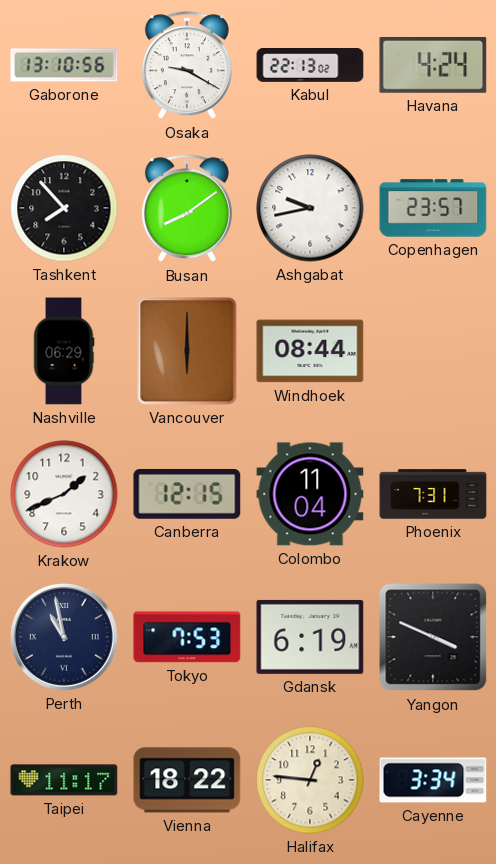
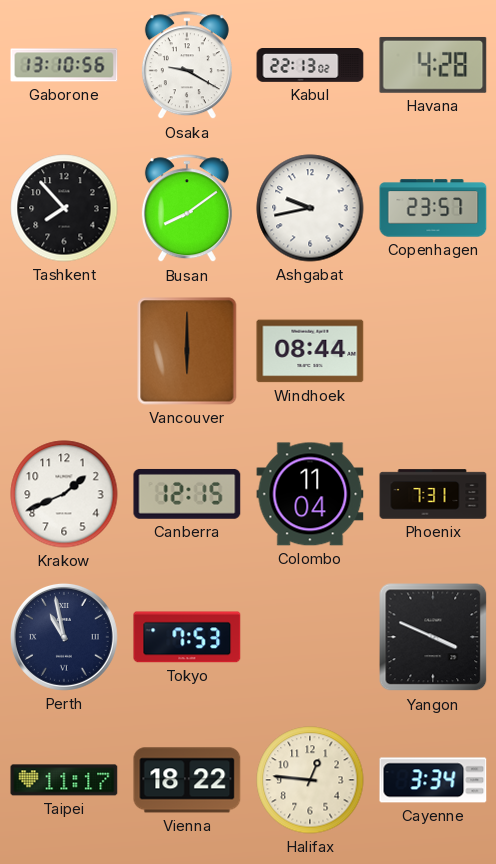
Havana: 4:24 -> 4:28
Nashville: 06:29 -> none
Gdansk: 6:19 -> none
